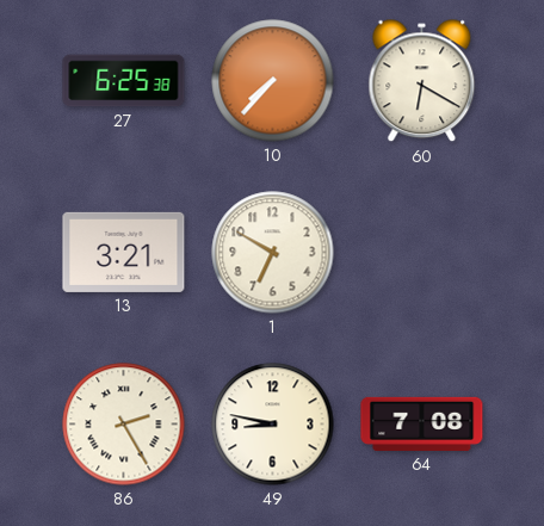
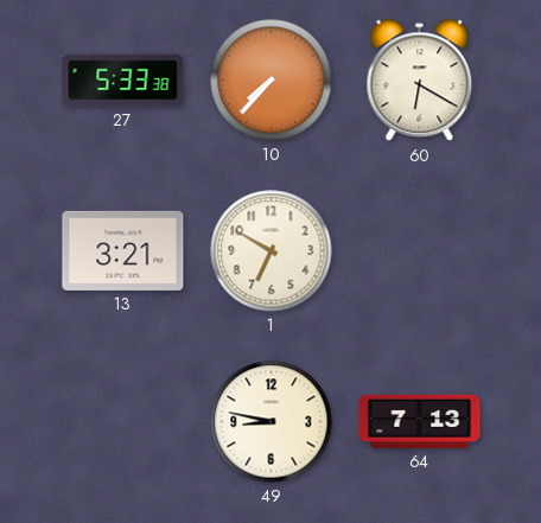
27: 6:25 -> 5:33
86: 2:25 -> none
64: 7:08 -> 7:13
